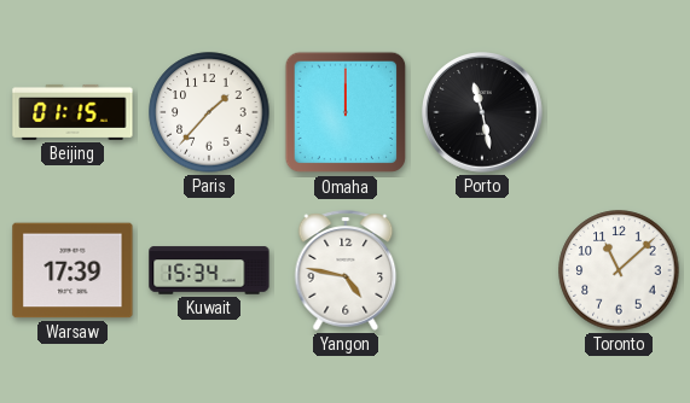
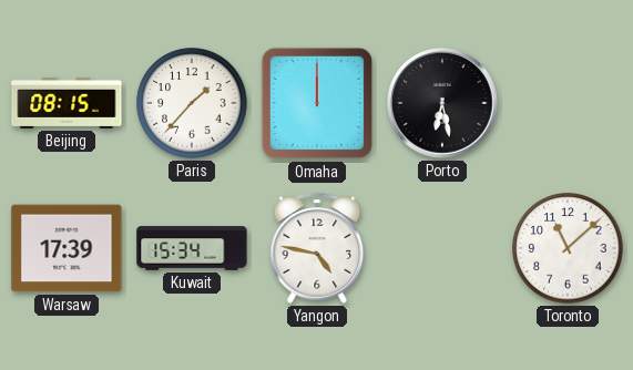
Beijing: 01:15 -> 08:15
Porto: 11:28 -> 6:28
